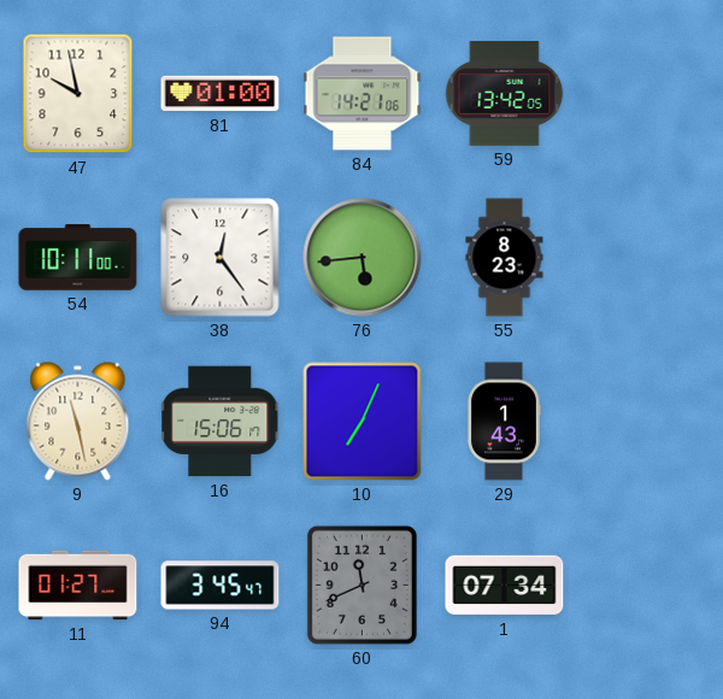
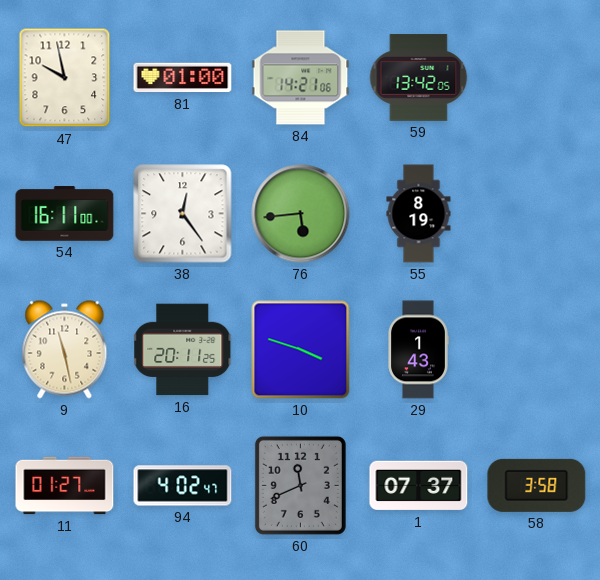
54: 10:11 -> 16:11
55: 8:23 -> 8:19
16: 15:06 -> 20:11
10: 7:04 -> 3:48
94: 3:45 -> 4:02
1: 07:34 -> 07:37
58: none -> 3:58
